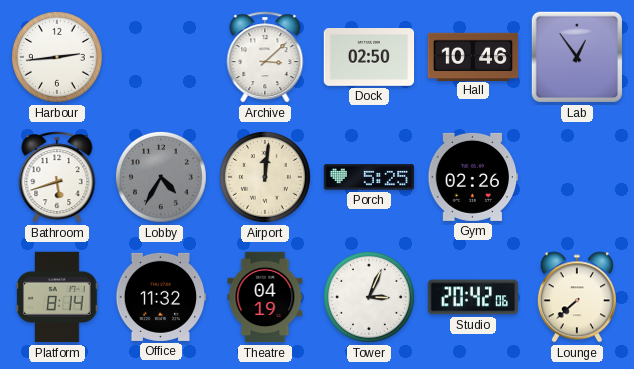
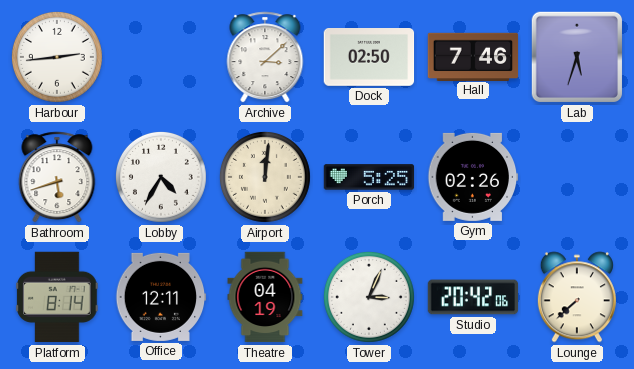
Hall: 10:46 -> 7:46
Lab: 12:54 -> 5:33
Lobby dial: grey -> white
Office: 11:32 -> 12:11
